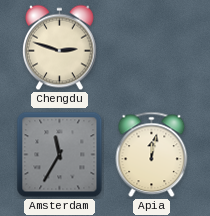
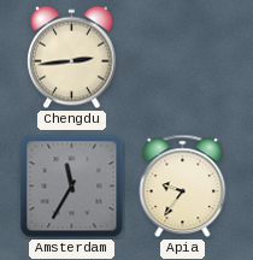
Chengdu: 2:48 -> 2:44
Apia: 12:02 -> 9:36
